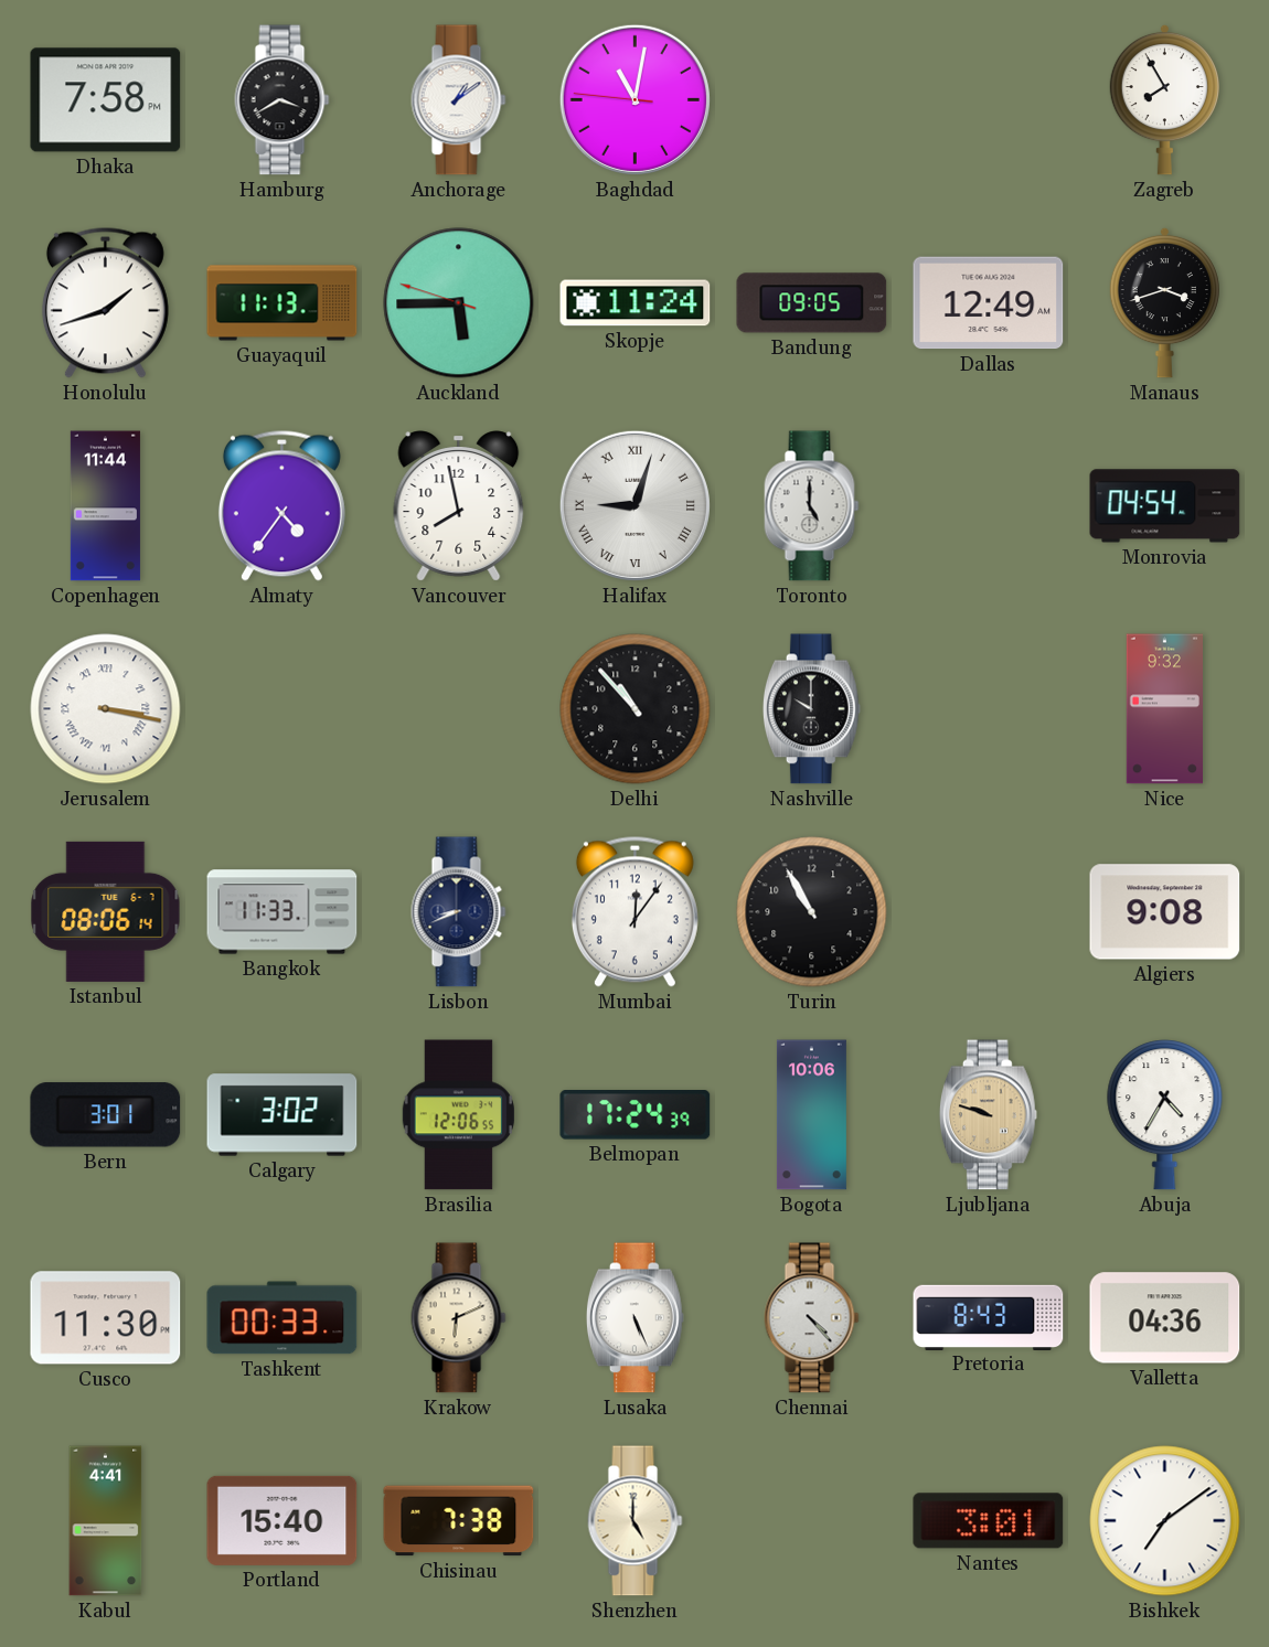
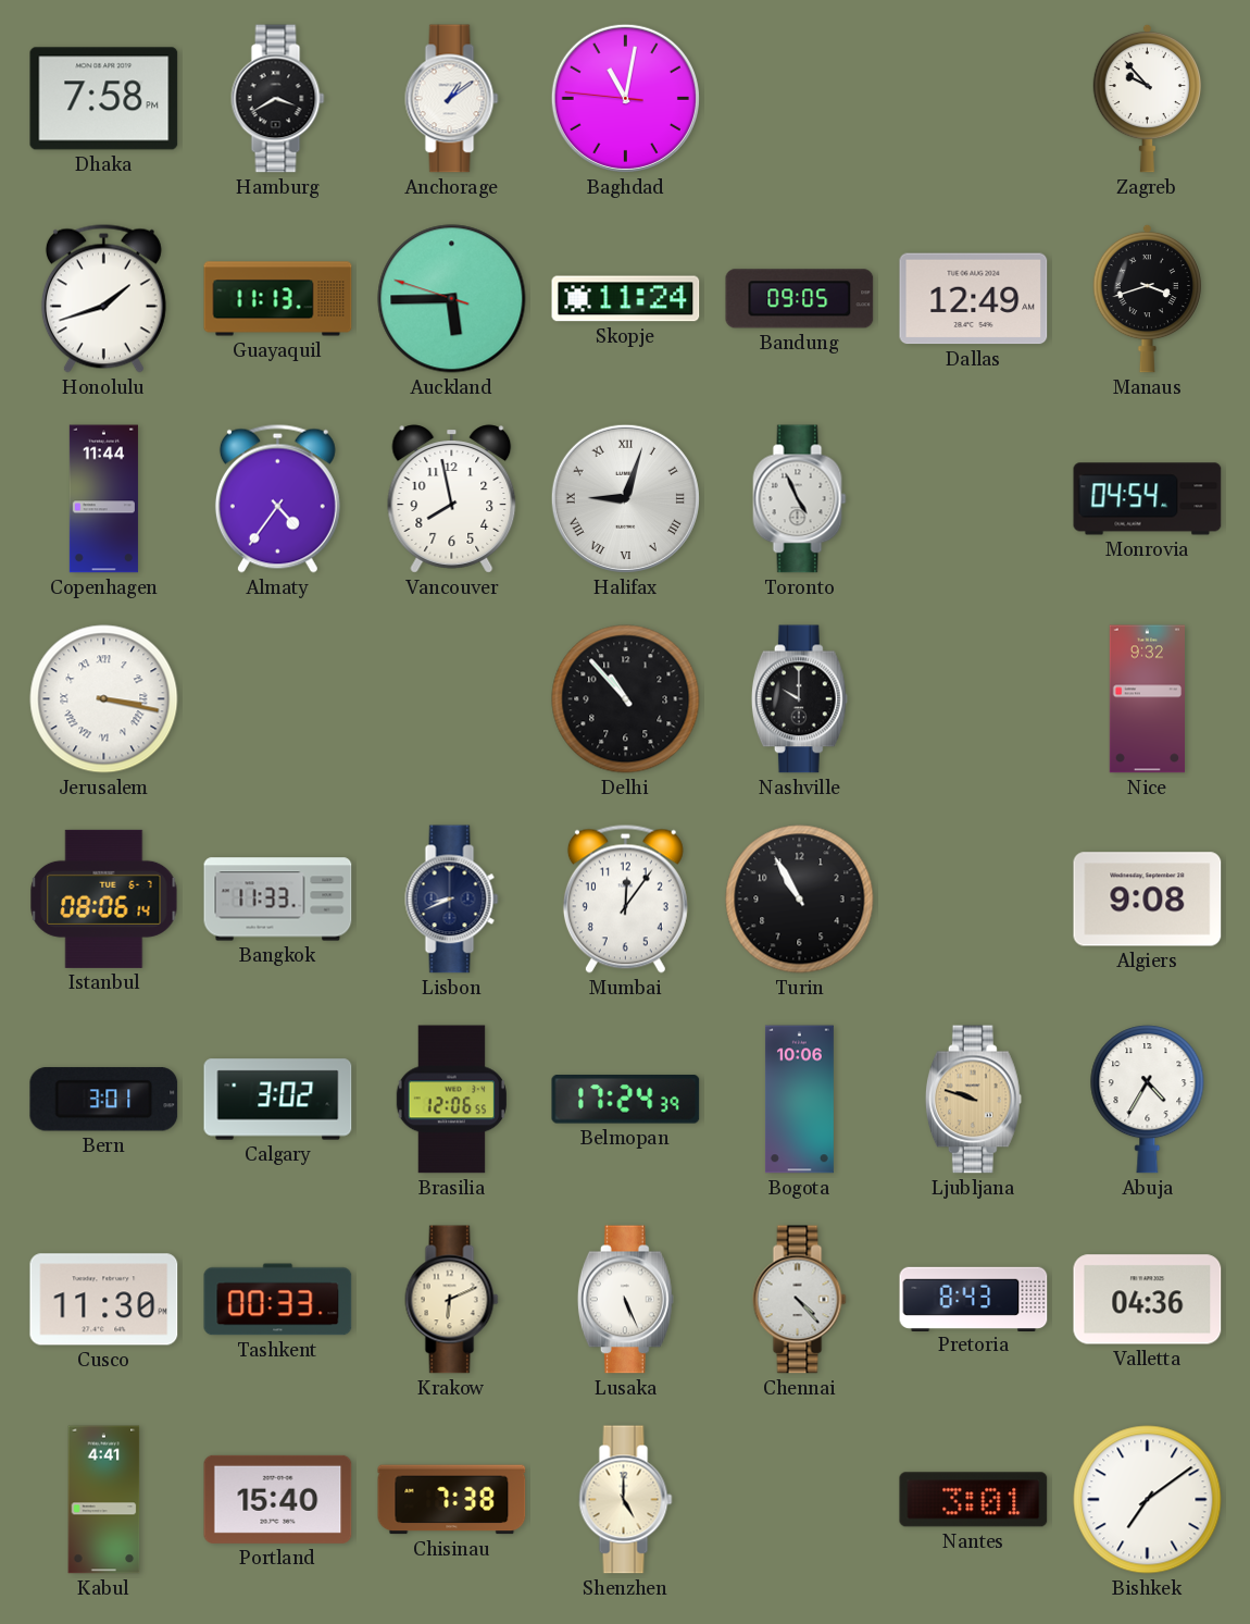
Zagreb: 7:55 -> 9:53
Toronto: 5:00 -> 4:56
